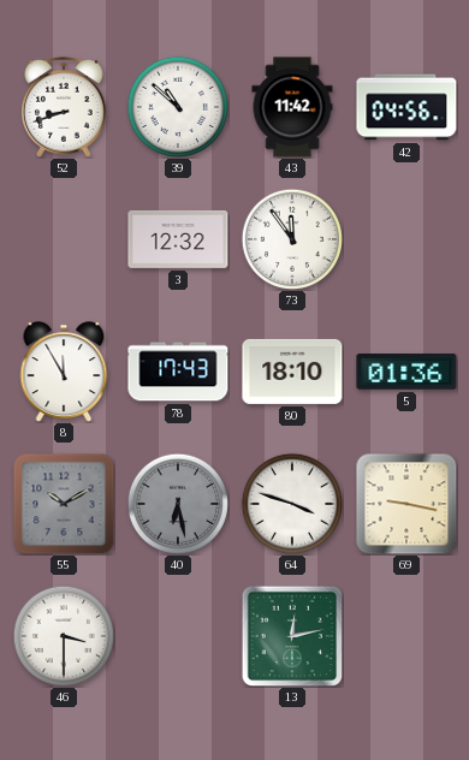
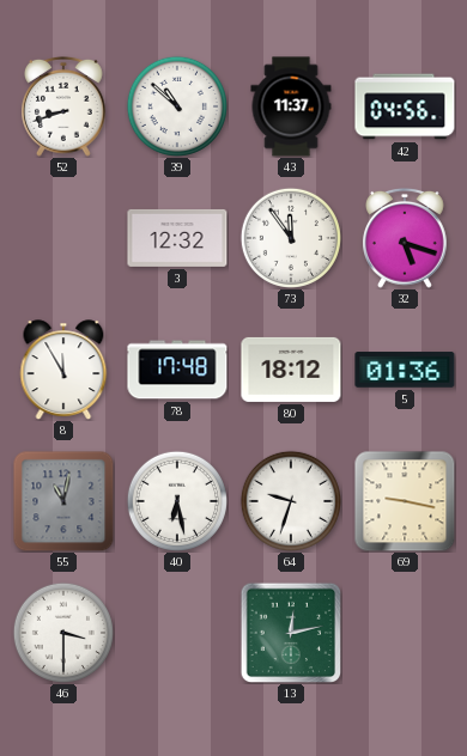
43: 11:42 -> 11:37
32: none -> 5:18
78: 17:43 -> 17:48
80: 18:10 -> 18:12
55: 10:10 -> 11:02
40 dial: grey -> white
64: 3:48 -> 9:33
